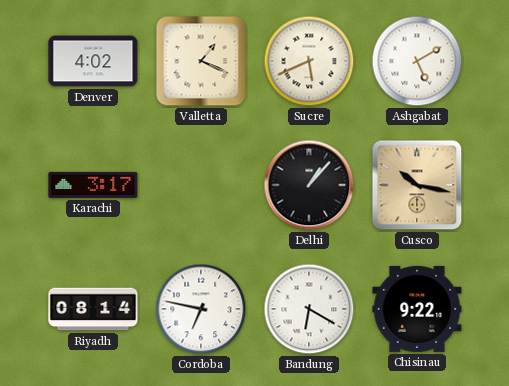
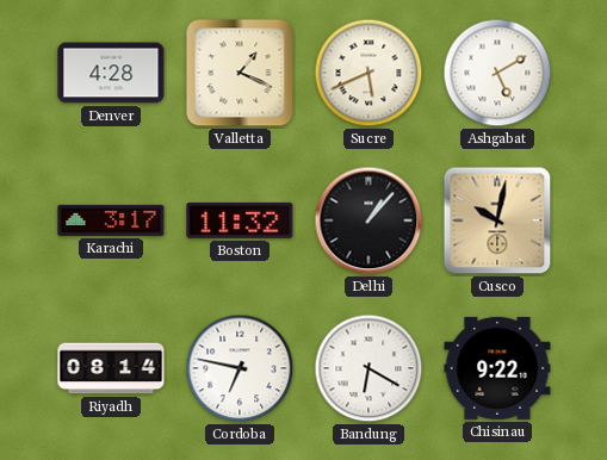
Denver: 4:02 -> 4:28
Boston: none -> 11:32
Cusco: 10:17 -> 10:02
